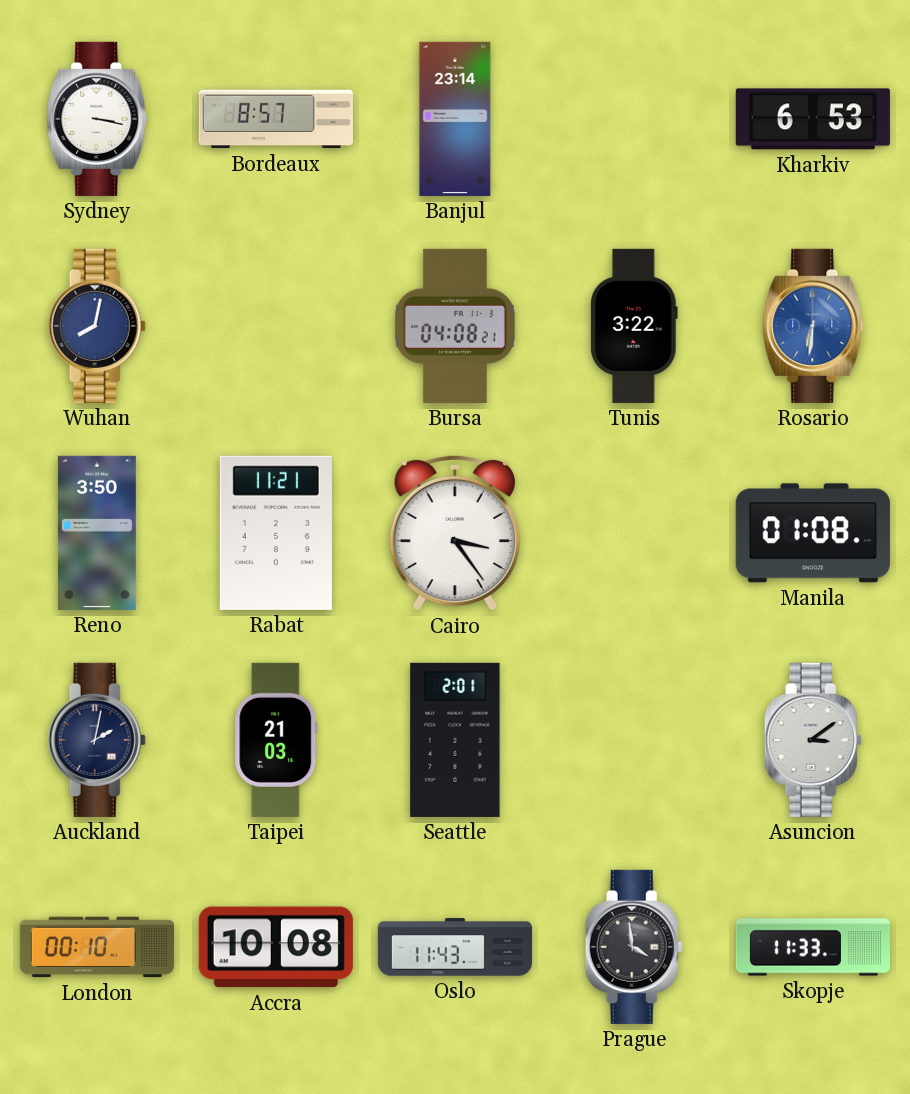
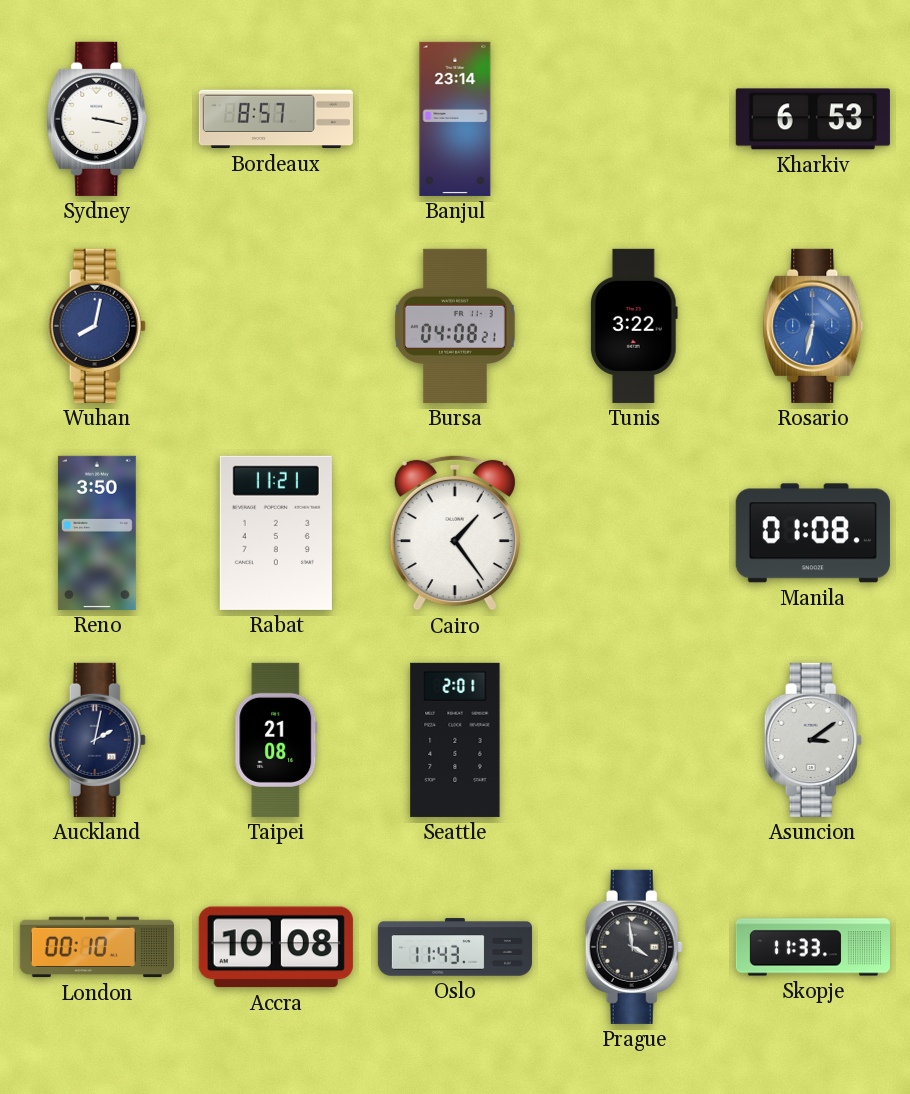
Rosario: 6:31 -> 6:32
Cairo: 3:24 -> 1:24
Taipei: 21:03 -> 21:08
